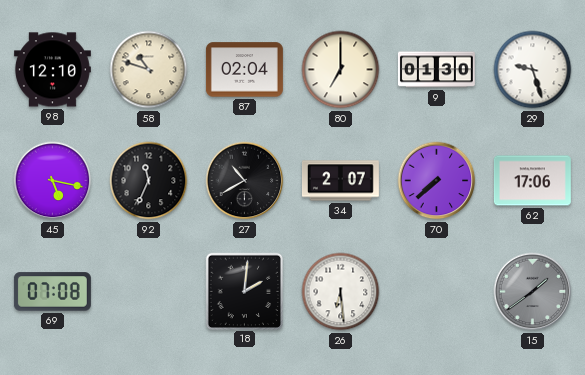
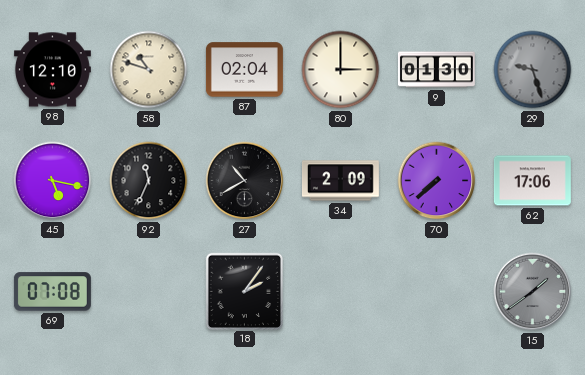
80: 7:00 -> 3:00
29 dial: white -> grey
34: 2:07 -> 2:09
18: 2:01 -> 2:06
26: 6:29 -> none
